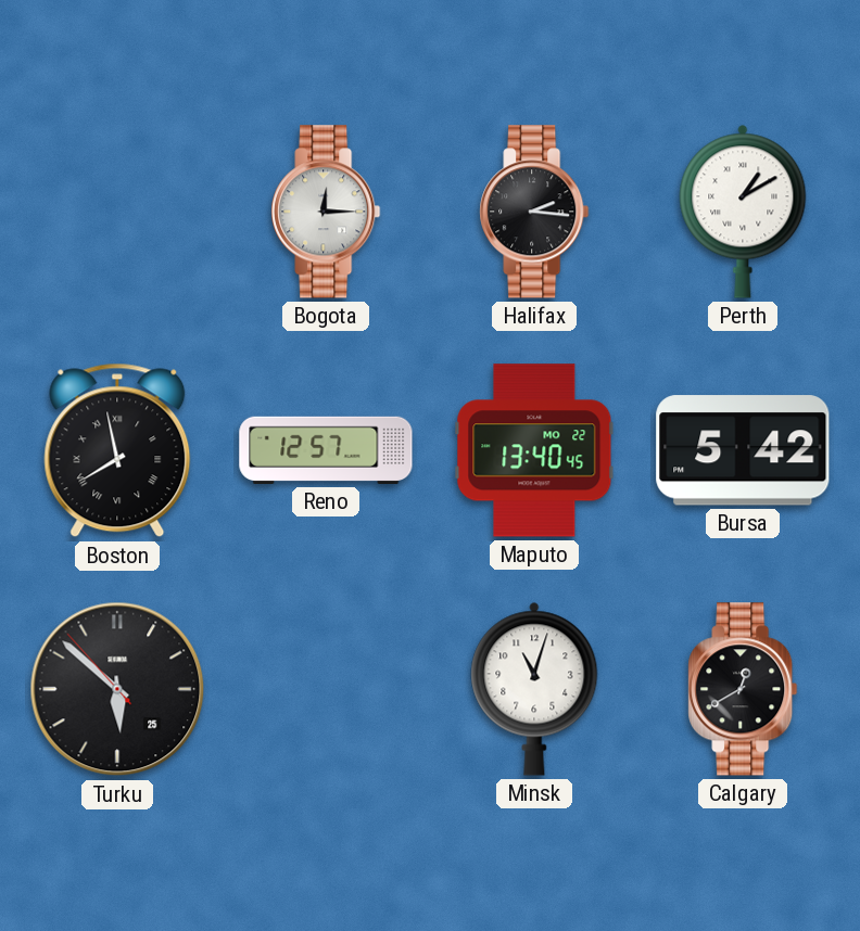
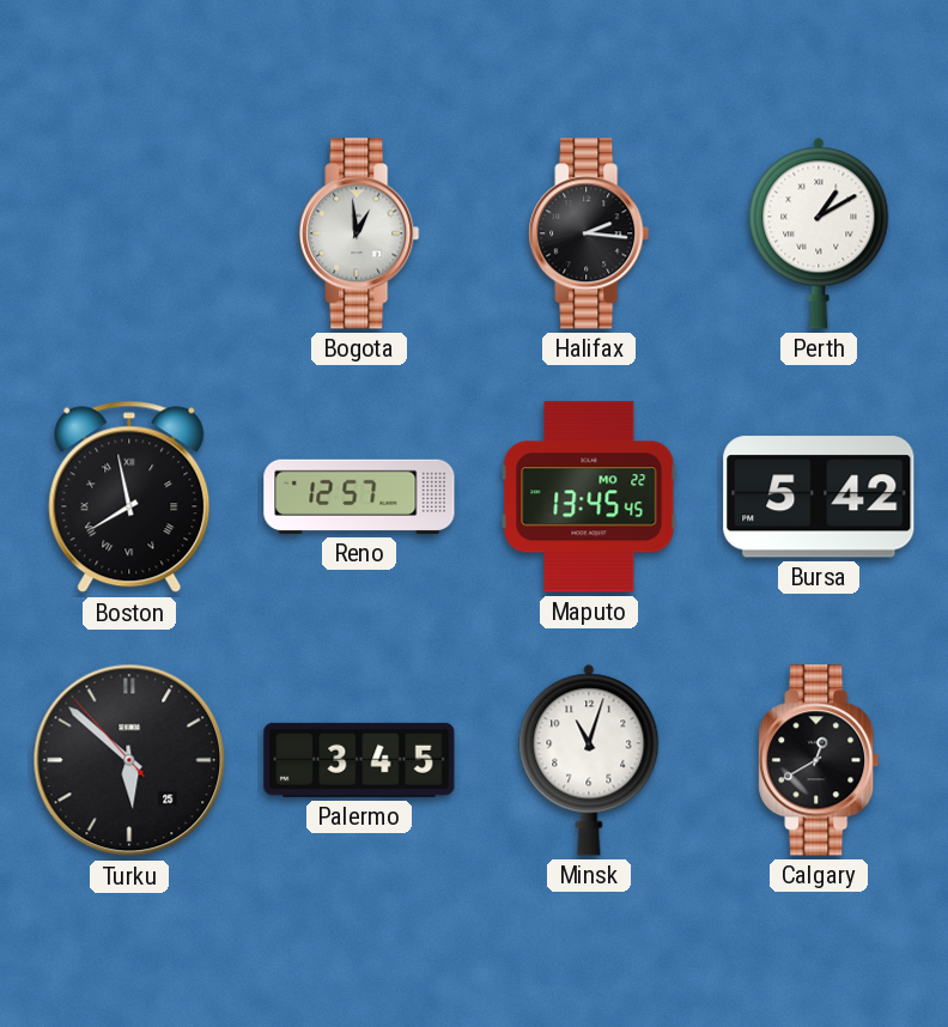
Bogota: 12:15 -> 12:59
Maputo: 13:40 -> 13:45
Palermo: none -> 3:45
